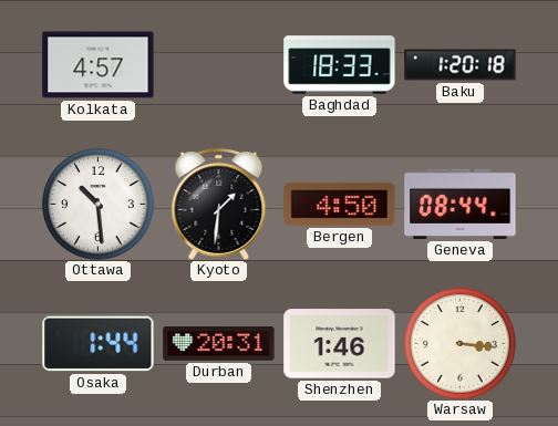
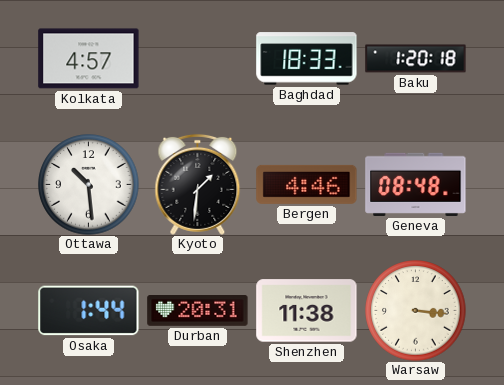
Bergen: 4:50 -> 4:46
Geneva: 08:44 -> 08:48
Shenzhen: 1:46 -> 11:38
